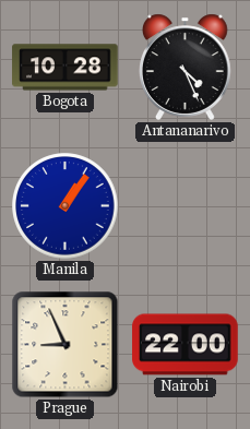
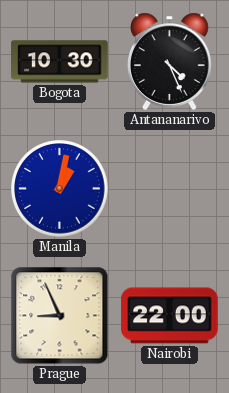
Bogota: 10:28 -> 10:30
Manila: 1:06 -> 1:02
